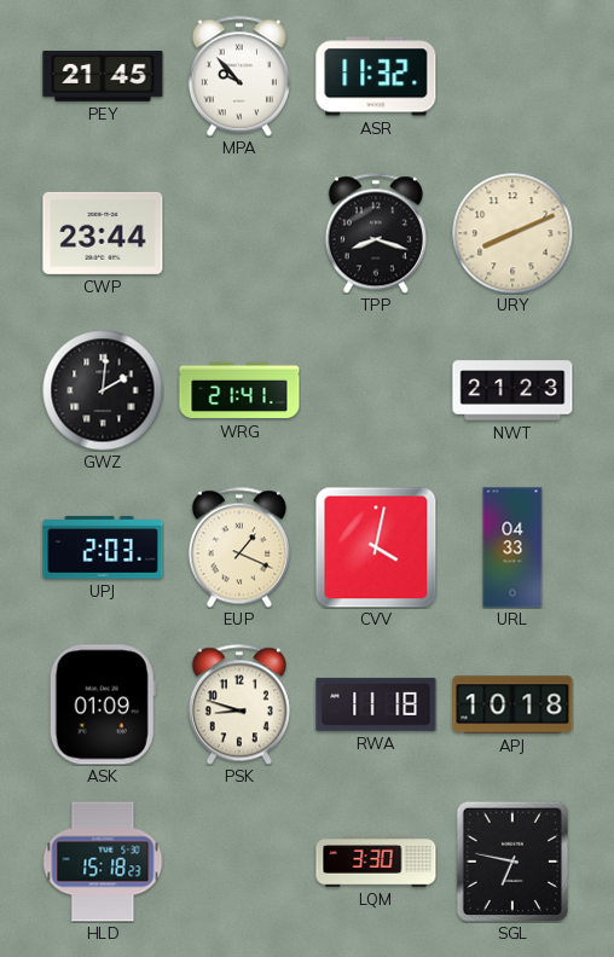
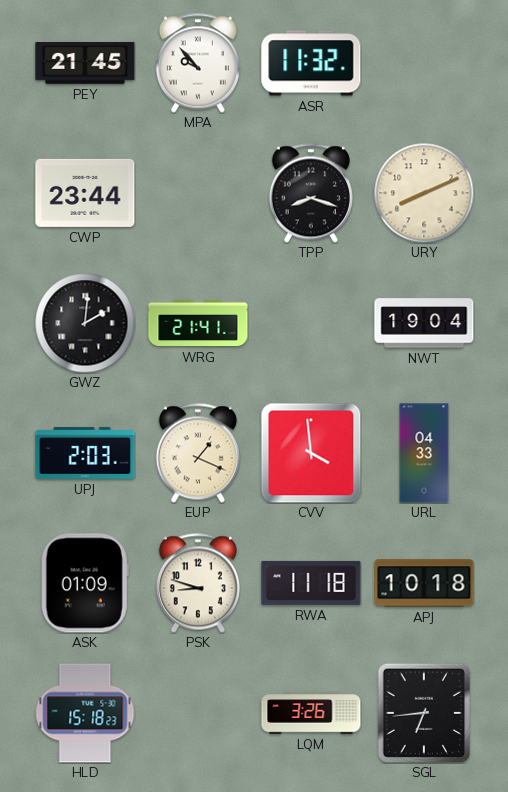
NWT: 21:23 -> 19:04
CVV: 4:02 -> 3:59
LQM: 3:30 -> 3:26
SGL: 6:47 -> 6:44
